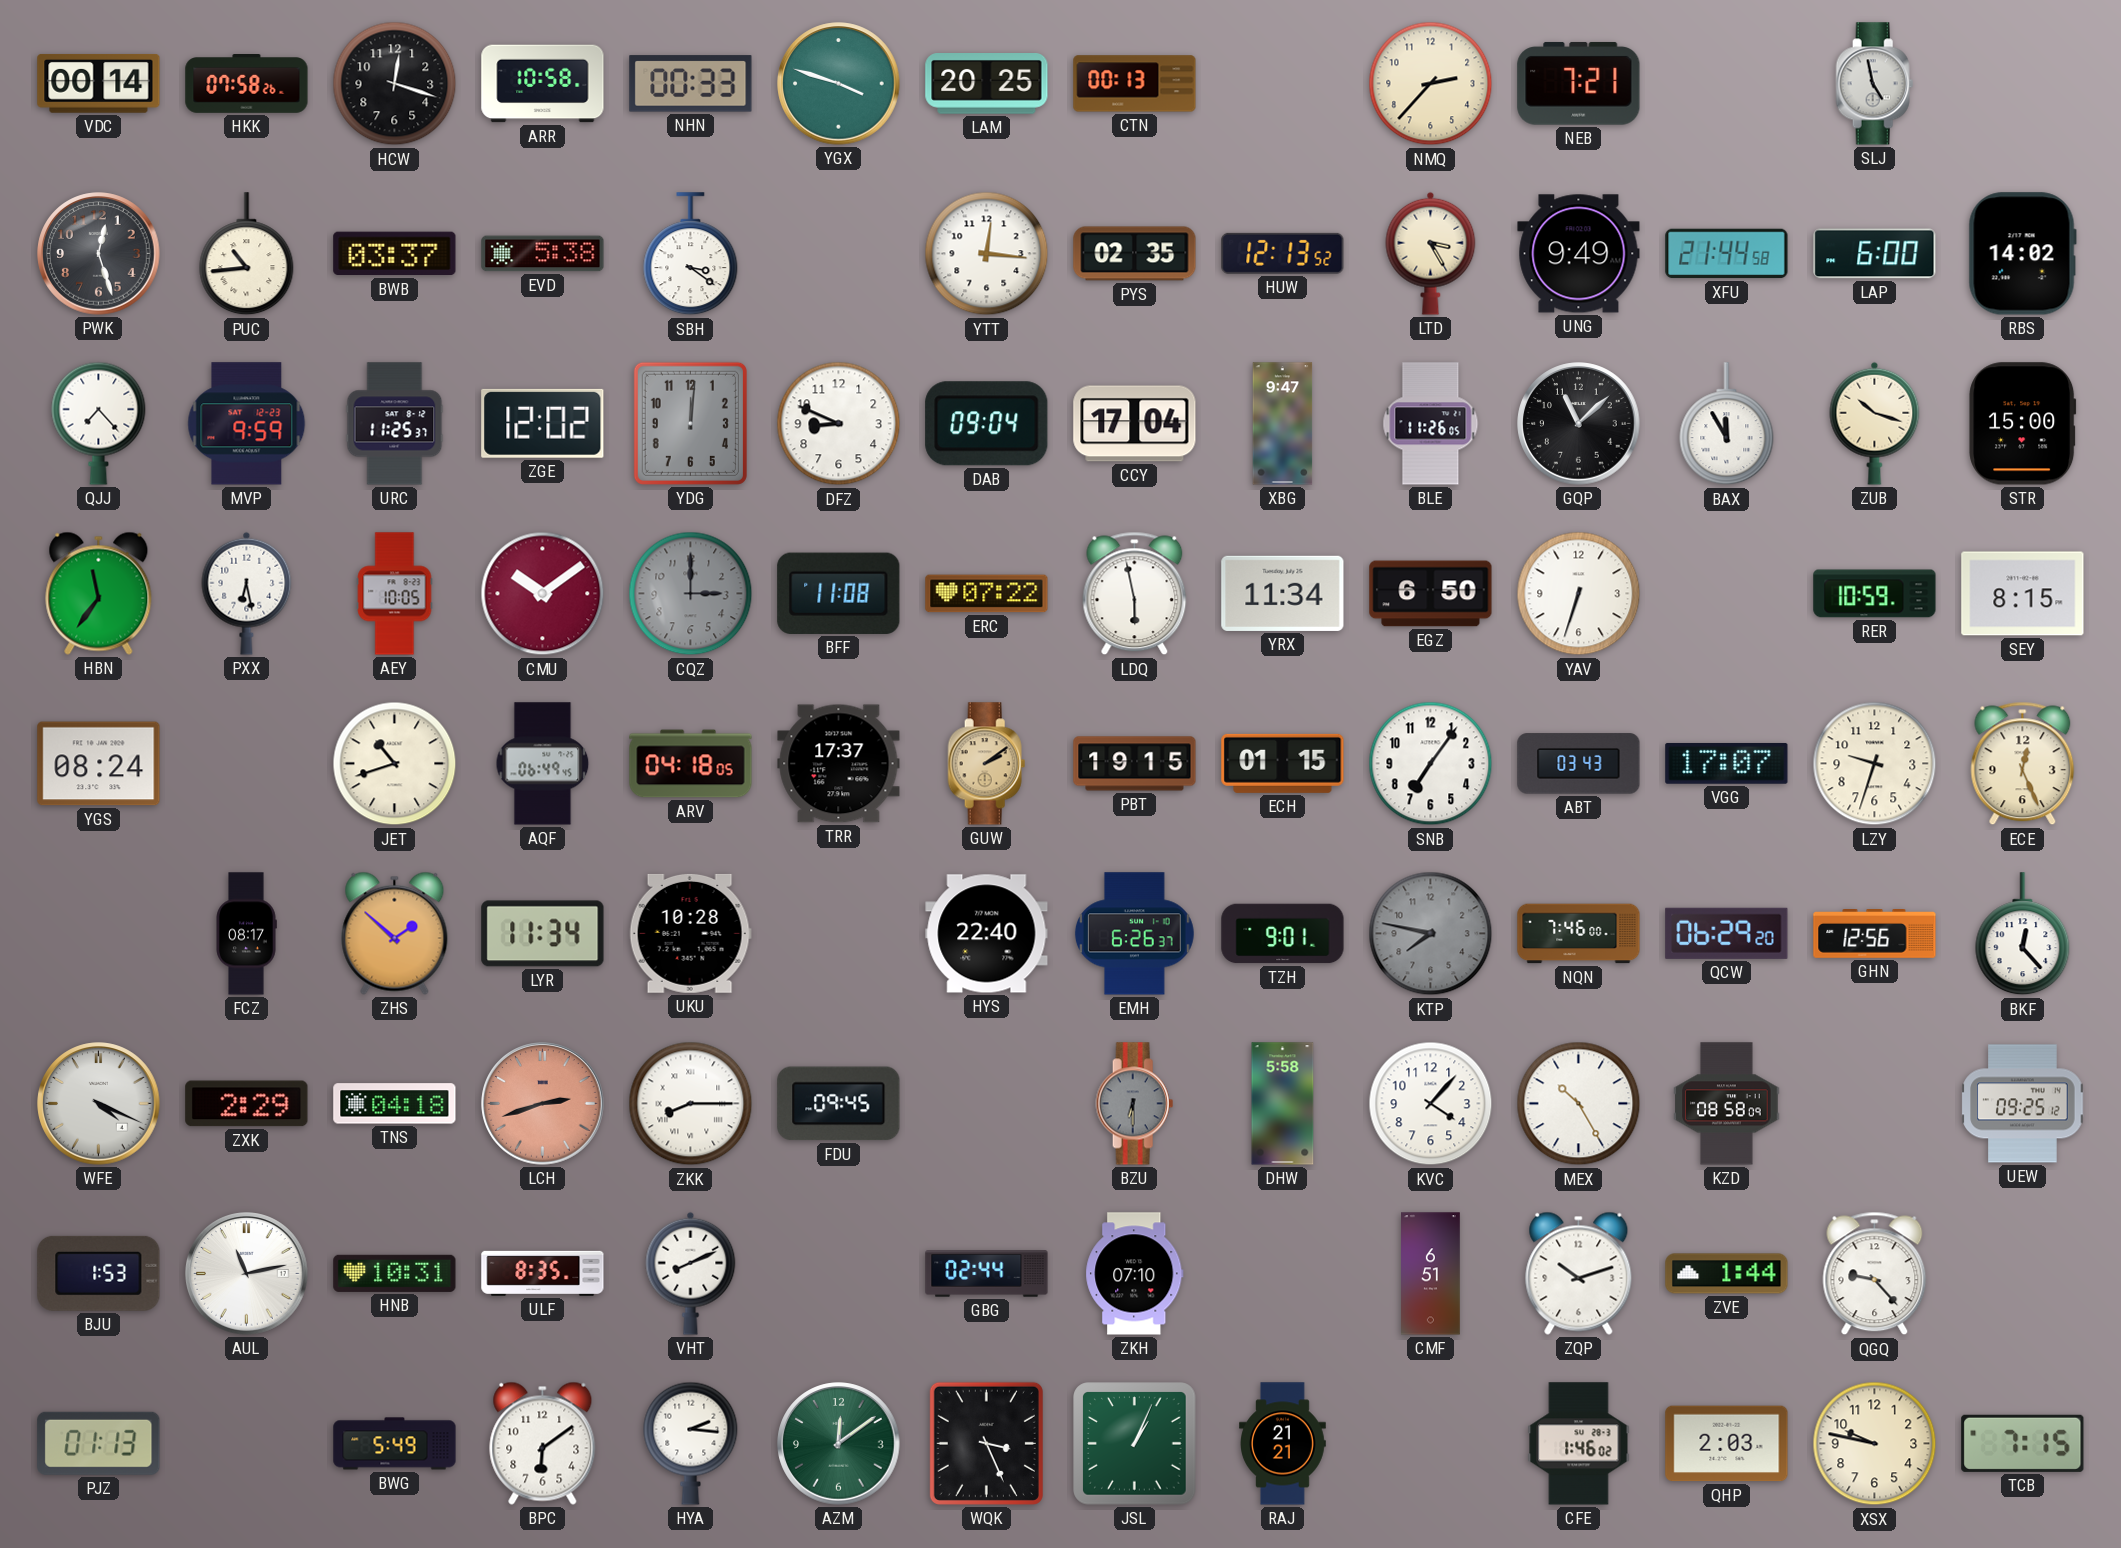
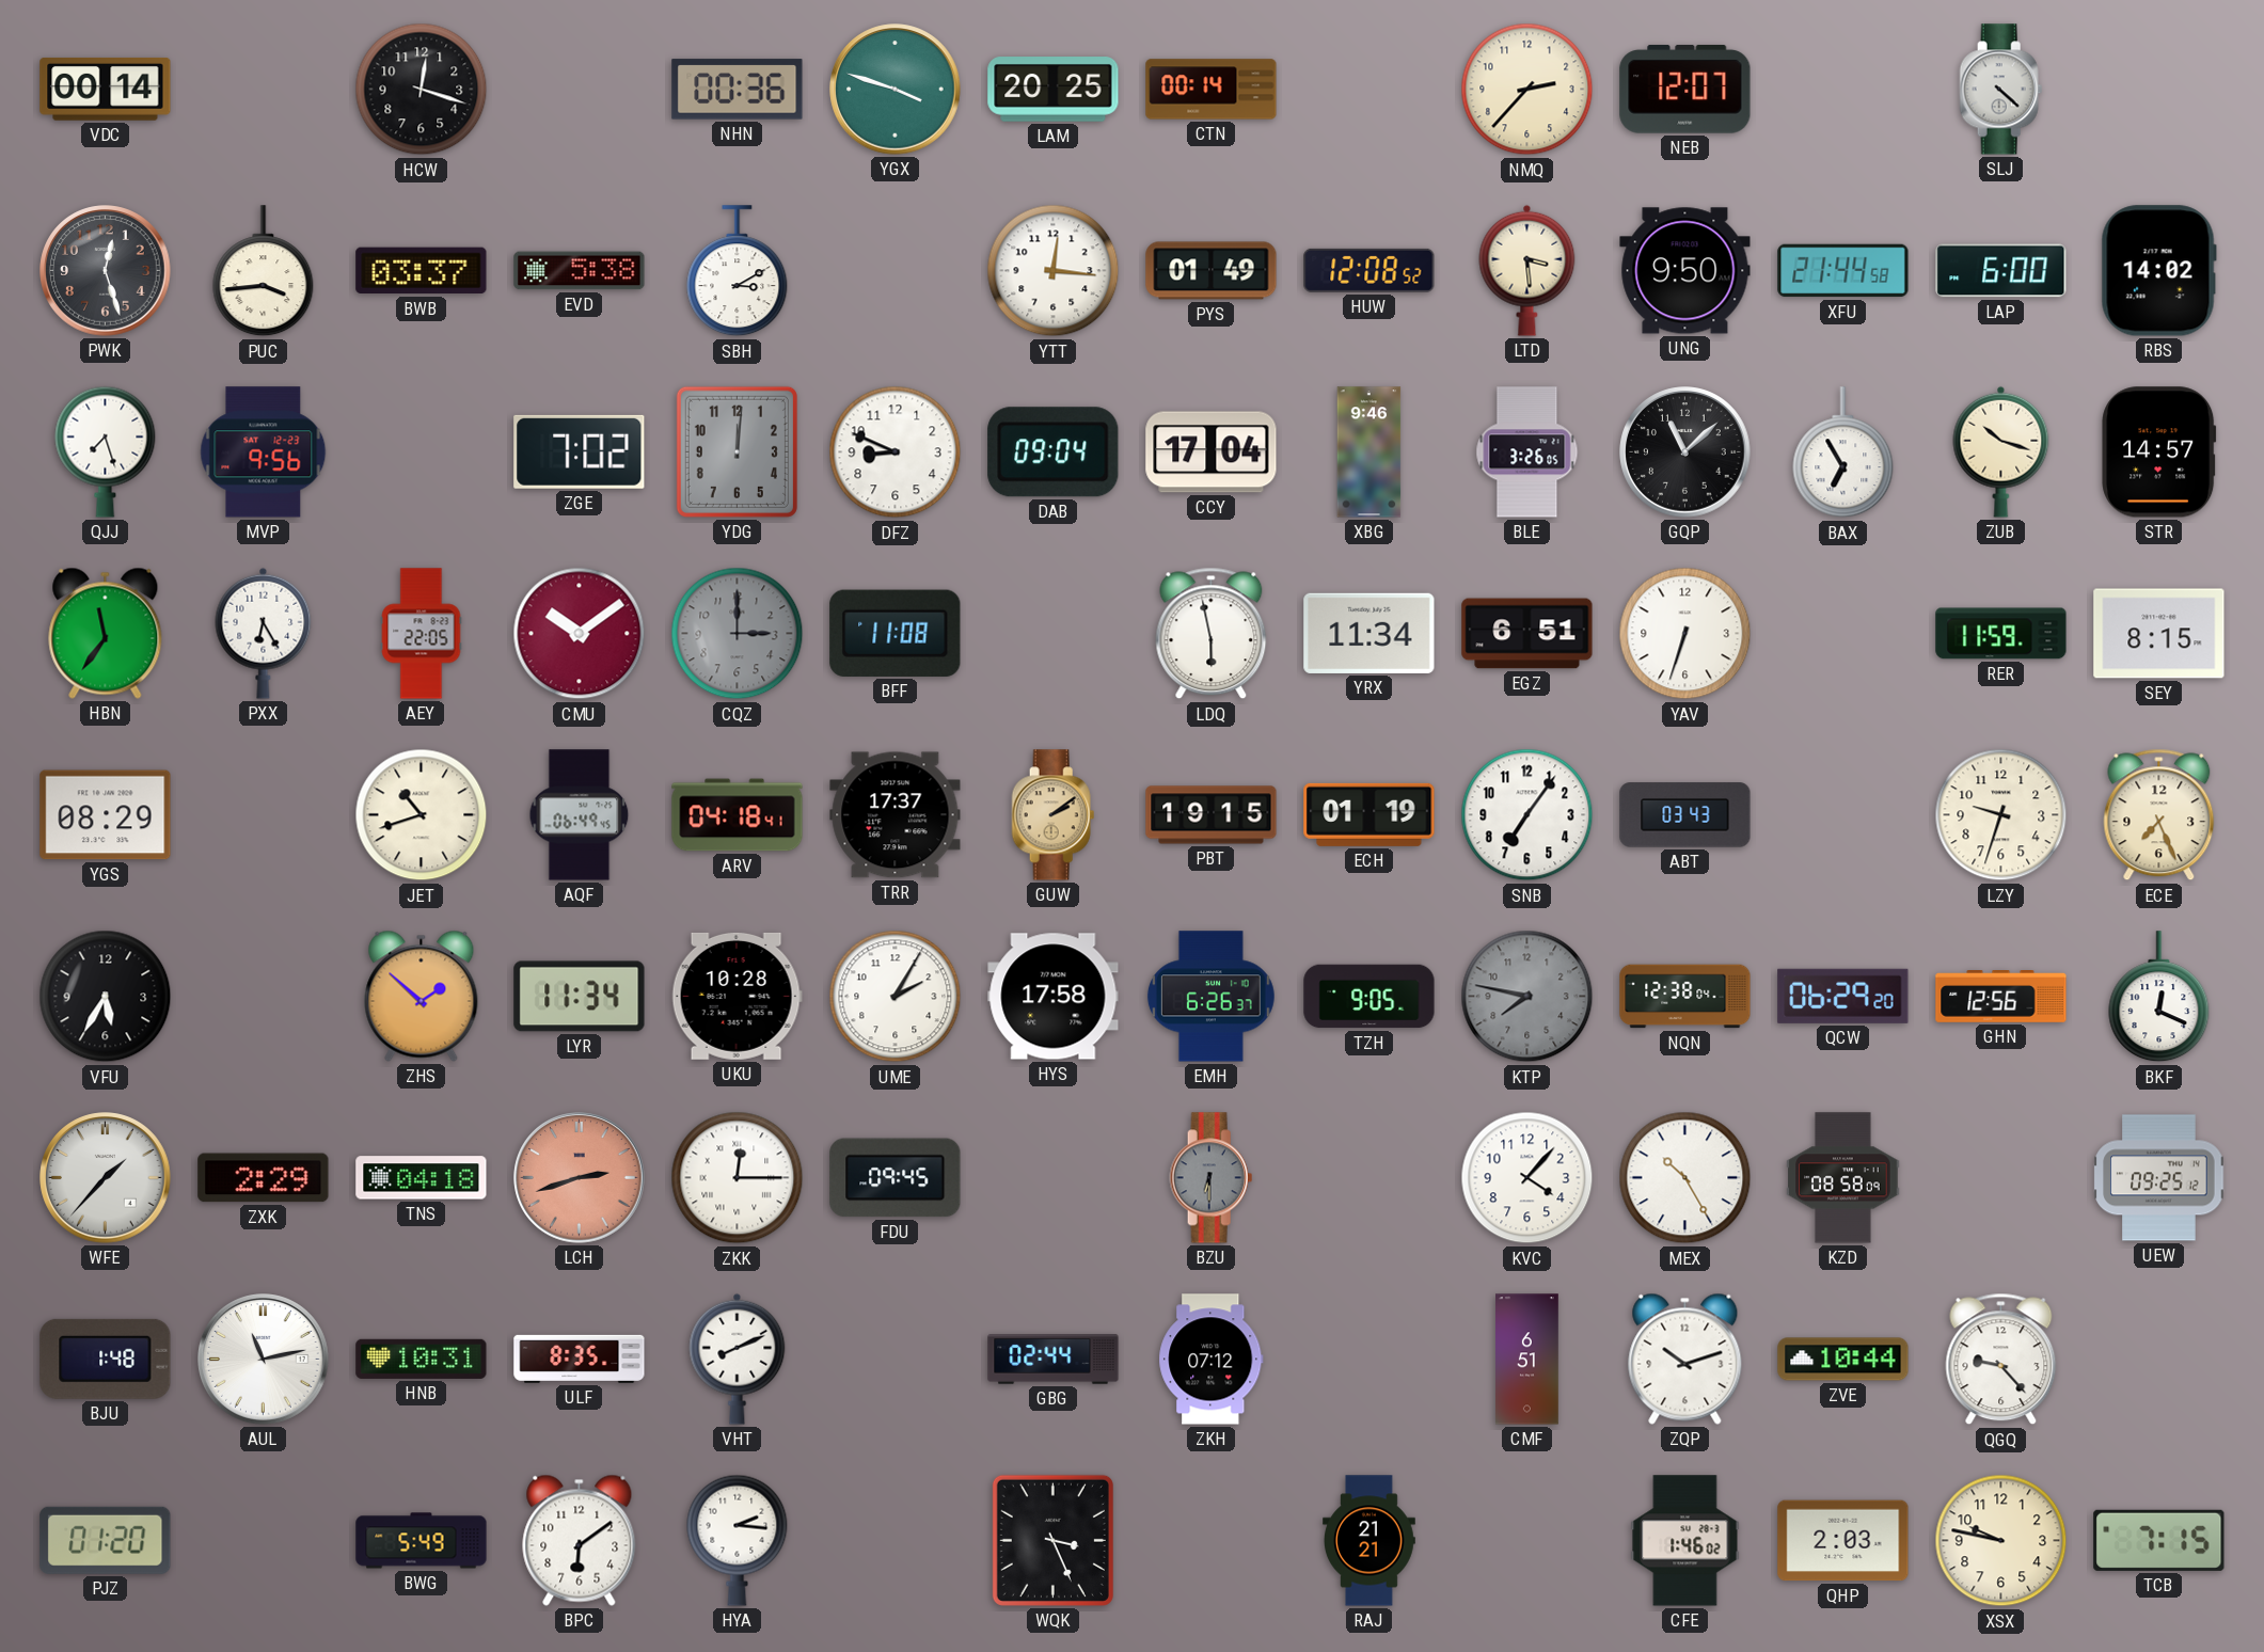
HKK: 07:58 -> none
ARR: 10:58 -> none
NHN: 00:33 -> 00:36
CTN: 00:13 -> 00:14
NEB: 7:21 -> 12:07
SLJ: 4:58 -> 4:22
PUC: 10:44 -> 3:44
SBH: 3:21 -> 3:10
PYS: 02:35 -> 01:49
HUW: 12:13 -> 12:08
LTD: 3:25 -> 3:29
UNG: 9:49 -> 9:50
QJJ: 7:23 -> 7:27
MVP: 9:59 -> 9:56
URC: 11:25 -> none
ZGE: 12:02 -> 7:02
XBG: 9:47 -> 9:46
BLE: 11:26 -> 3:26
BAX: 11:55 -> 6:55
STR: 15:00 -> 14:57
PXX: 6:28 -> 6:25
AEY: 10:05 -> 22:05
ERC: 07:22 -> none
EGZ: 6:50 -> 6:51
RER: 10:59 -> 11:59
YGS: 08:24 -> 08:29
ARV: 04:18:05 -> 04:18:41
ECH: 01:15 -> 01:19
VGG: 17:07 -> none
ECE: 12:26 -> 7:26
VFU: none -> 5:35
FCZ: 08:17 -> none
UME: none -> 2:05
HYS: 22:40 -> 17:58
TZH: 9:01 -> 9:05
NQN: 7:46 -> 12:38
BKF: 12:23 -> 12:19
WFE: 4:19 -> 1:37
ZKK: 8:15 -> 12:15
DHW: 5:58 -> none
BJU: 1:53 -> 1:48
ZKH: 07:10 -> 07:12
ZVE: 1:44 -> 10:44
PJZ: 01:13 -> 01:20
AZM: 12:09 -> none
JSL: 1:04 -> none
